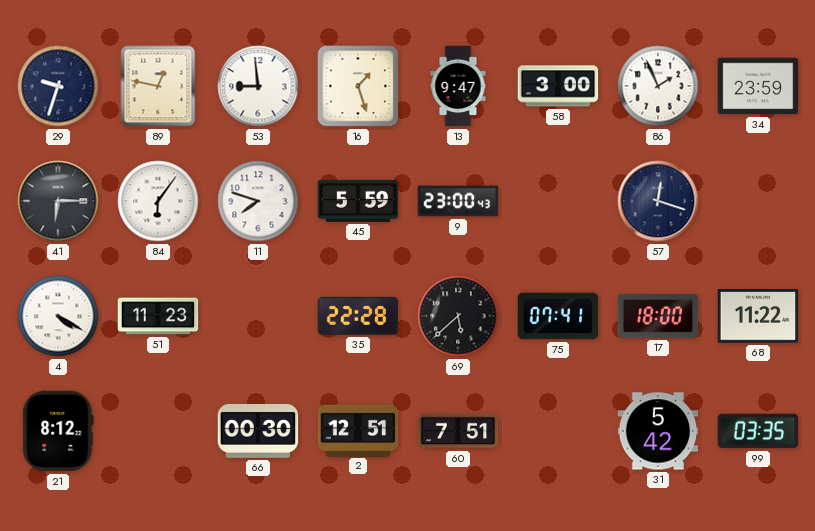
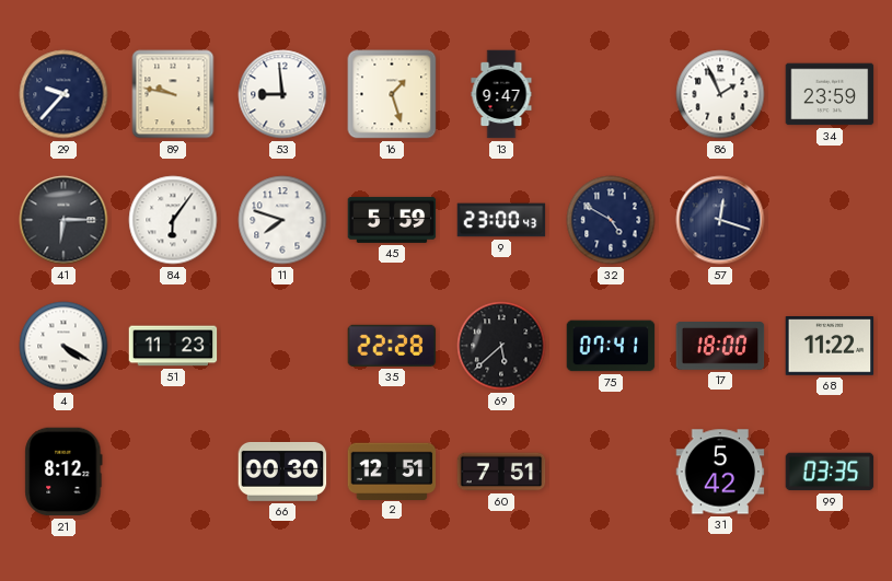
29: 9:33 -> 9:37
89: 12:47 -> 9:47
58: 3:00 -> none
32: none -> 4:50
